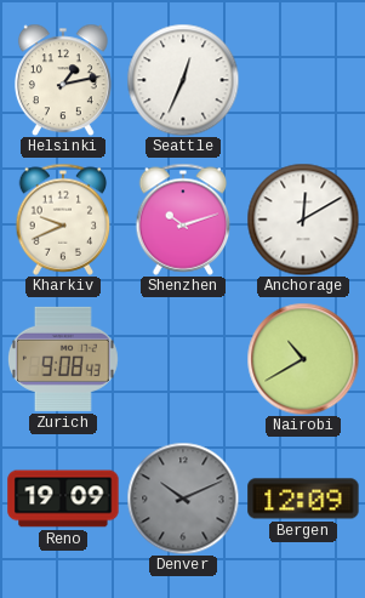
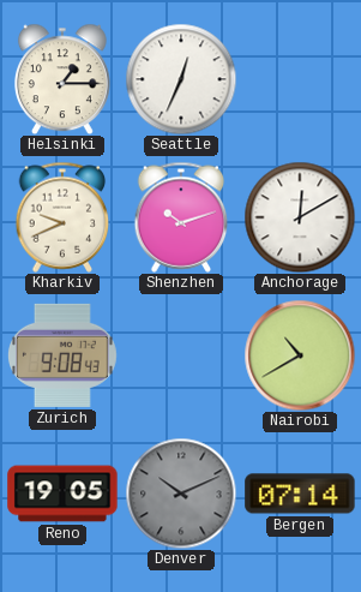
Helsinki: 1:13 -> 1:15
Reno: 19:09 -> 19:05
Bergen: 12:09 -> 07:14
